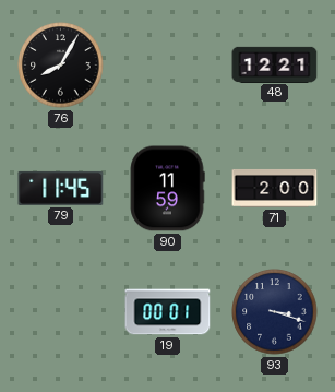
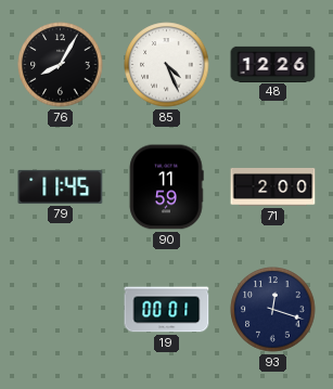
85: none -> 4:26
48: 12:21 -> 12:26
93: 3:18 -> 12:18
